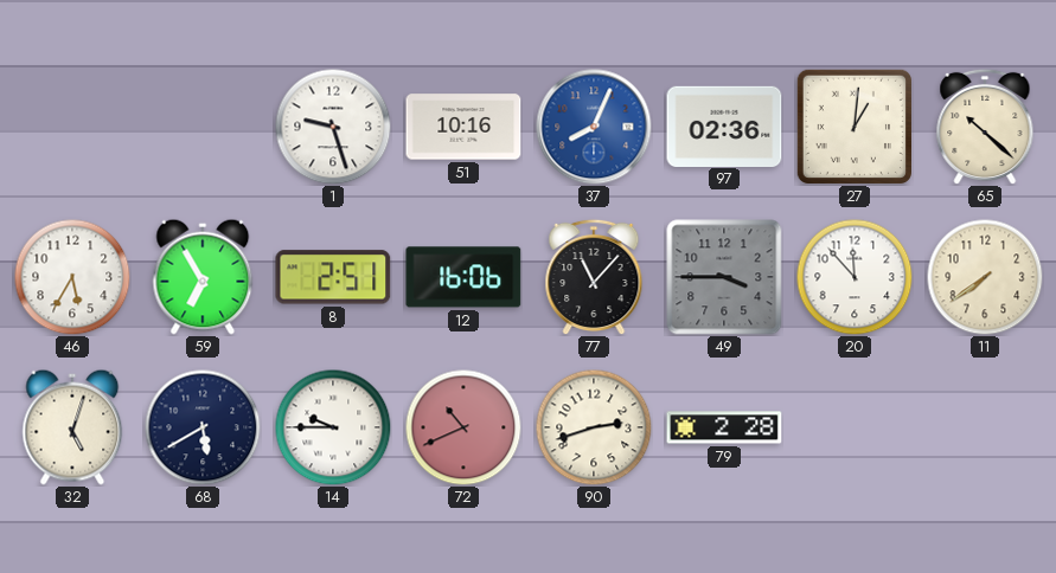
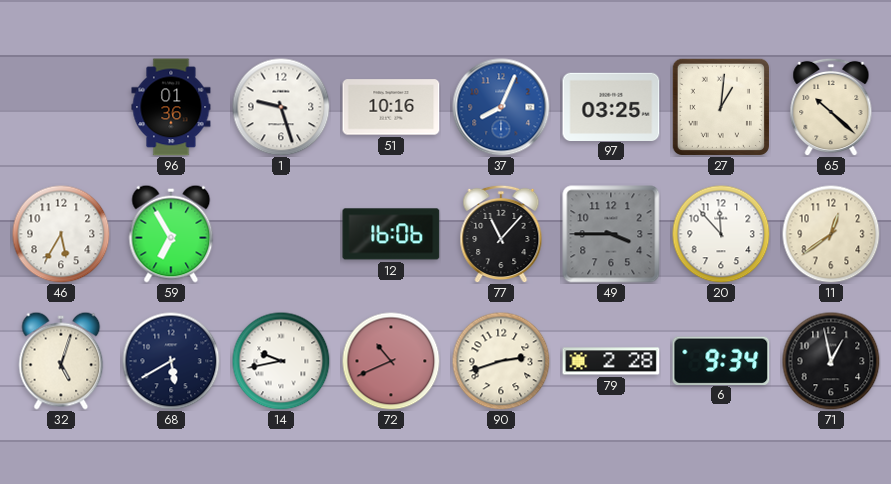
96: none -> 01:36
97: 02:36 -> 03:25
8: 2:51 -> none
11: 7:39 -> 12:39
14: 9:45 -> 9:43
6: none -> 9:34
71: none -> 12:58
